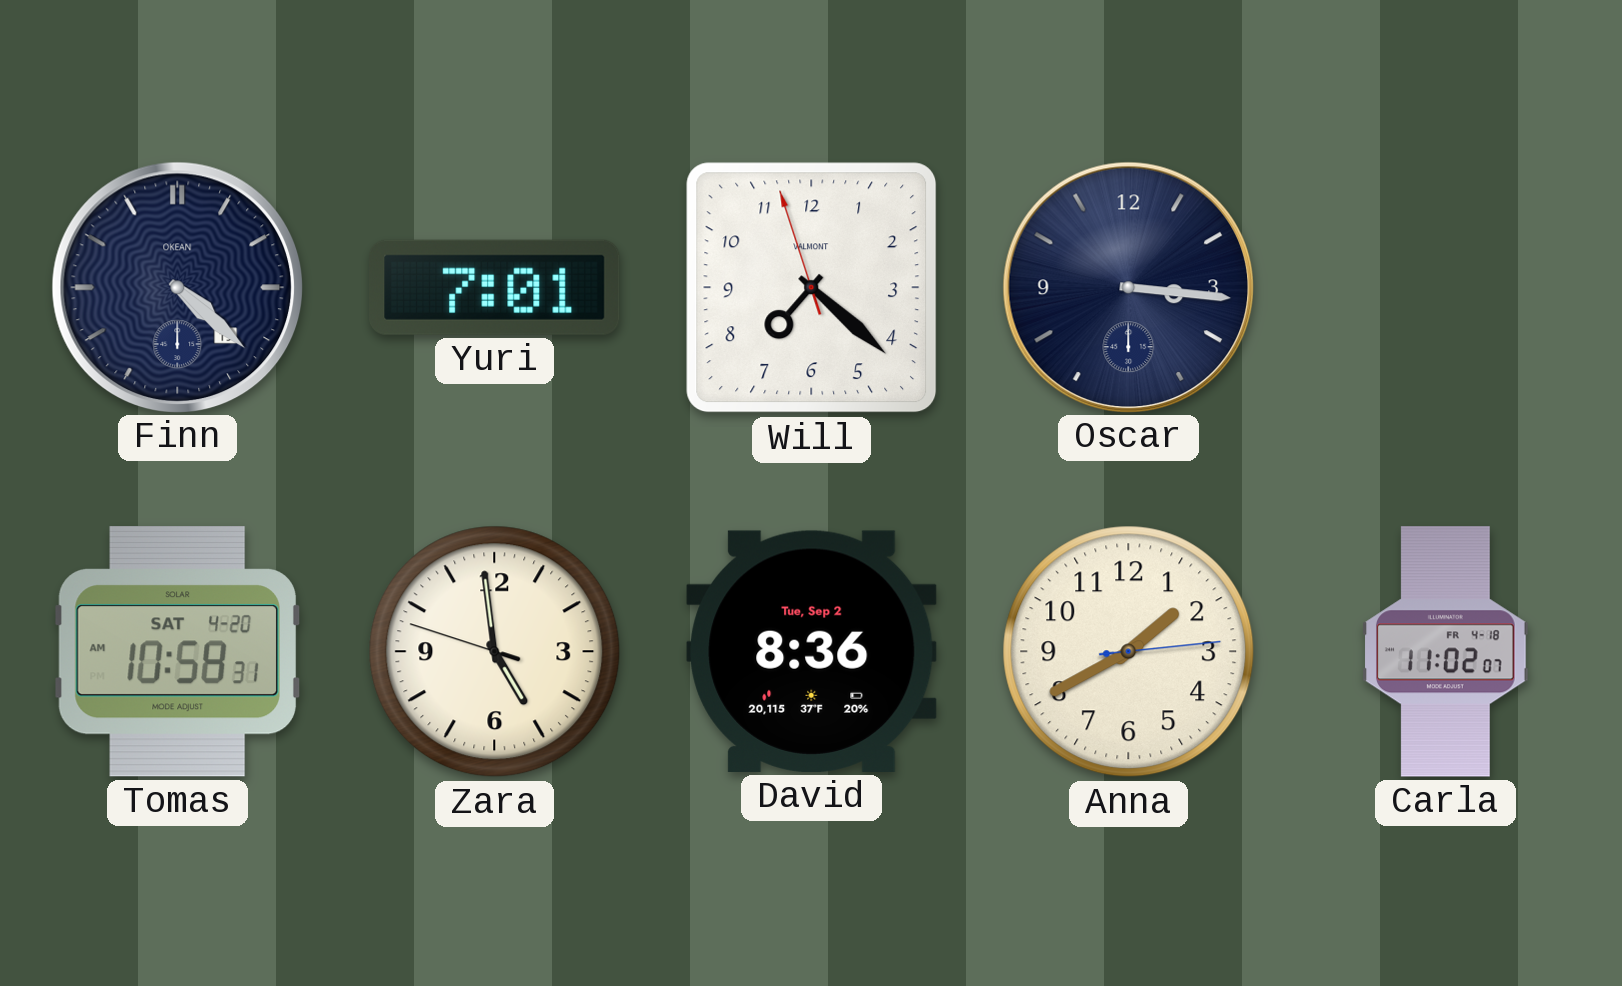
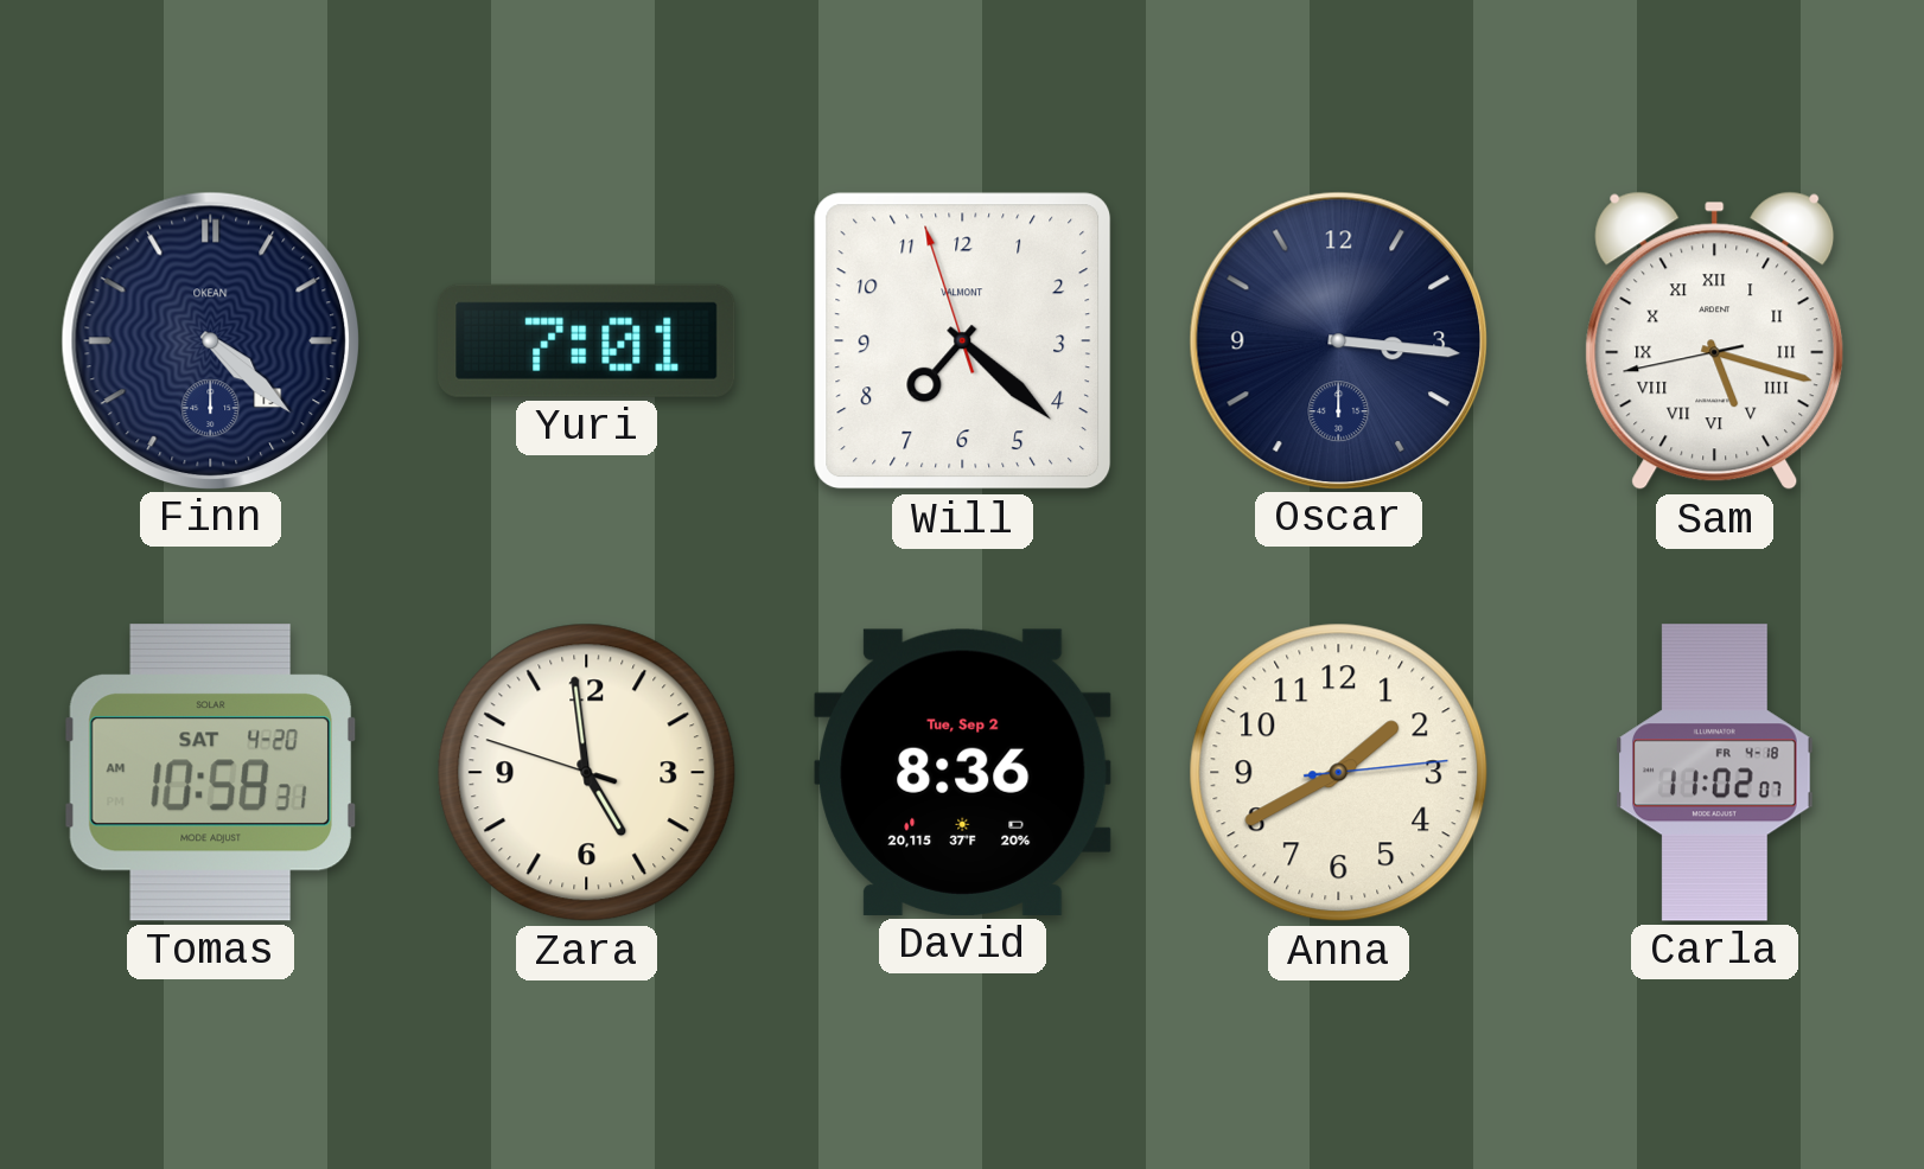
Sam: none -> 5:17
